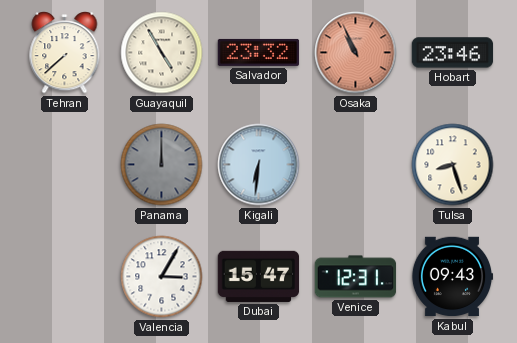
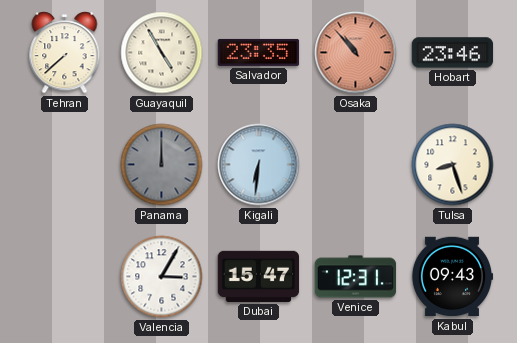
Salvador: 23:32 -> 23:35
Osaka: 10:56 -> 10:53
